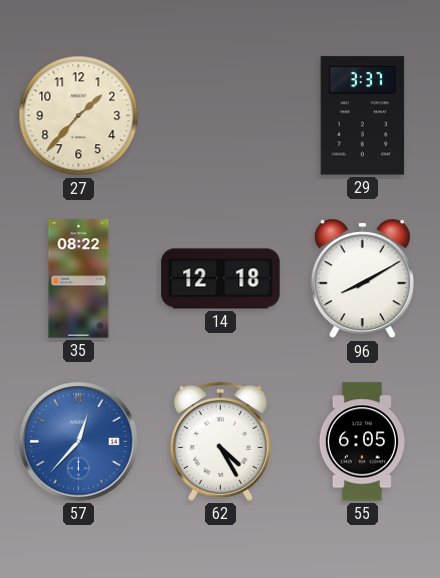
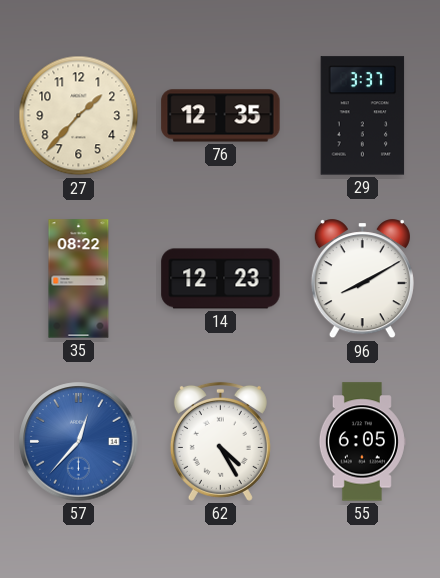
76: none -> 12:35
14: 12:18 -> 12:23
